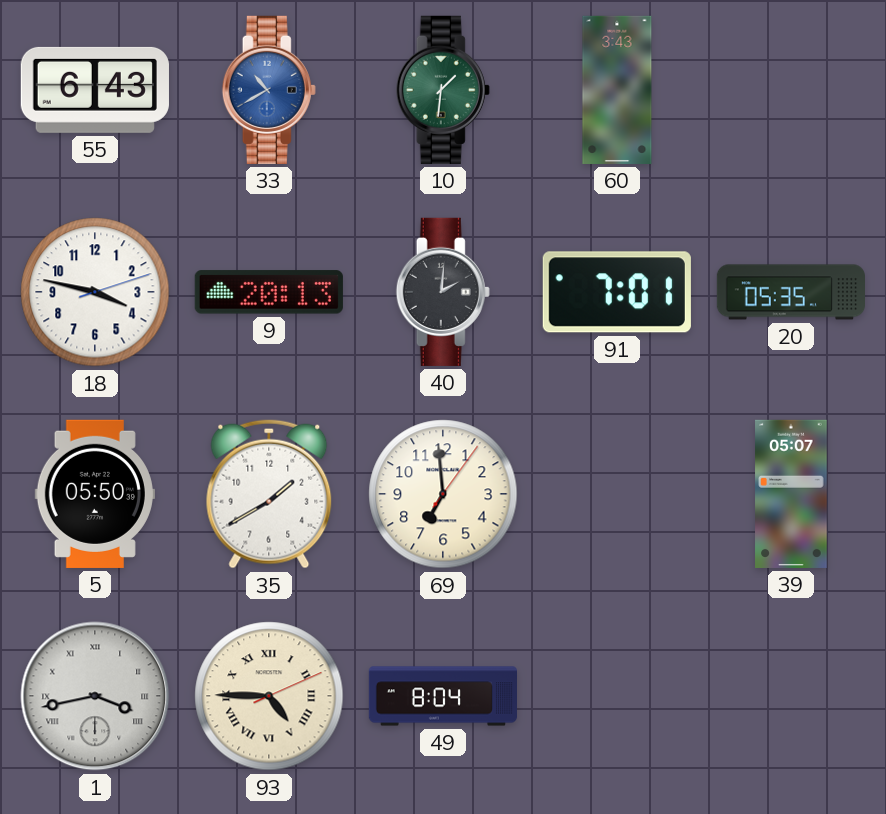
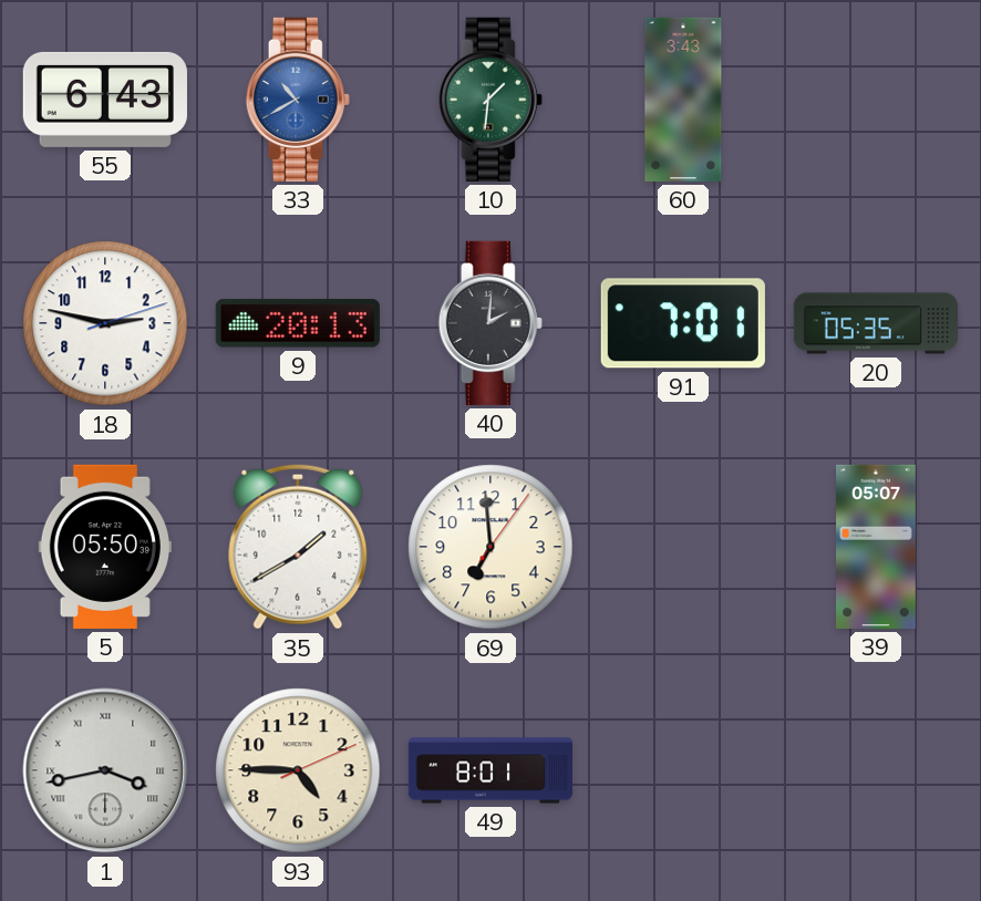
18: 3:47 -> 2:47
93 numerals: Roman -> Arabic
49: 8:04 -> 8:01
